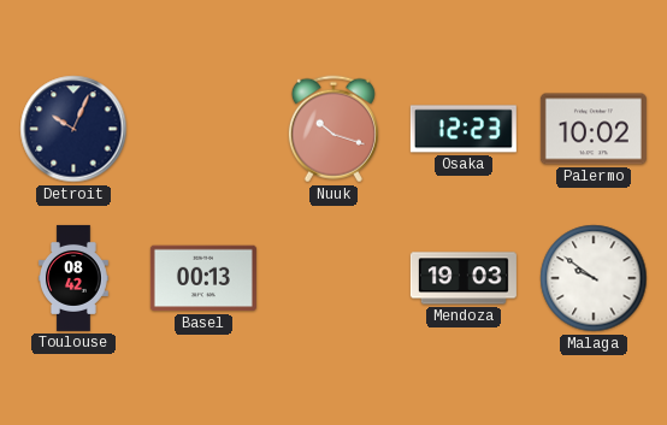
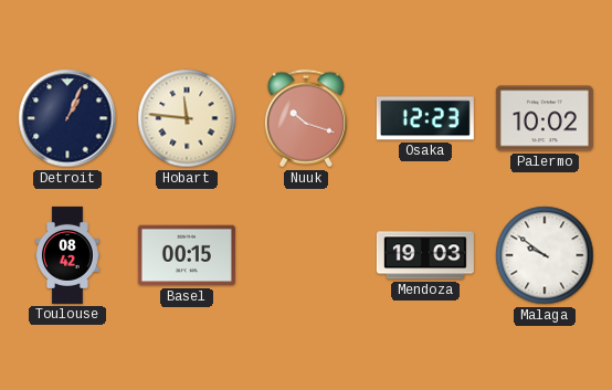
Detroit: 10:04 -> 1:04
Hobart: none -> 11:46
Basel: 00:13 -> 00:15
